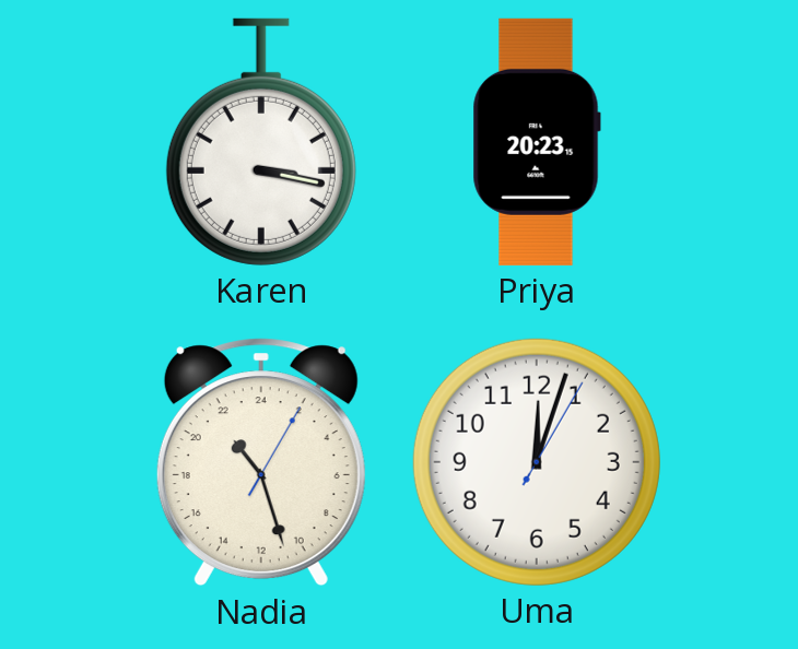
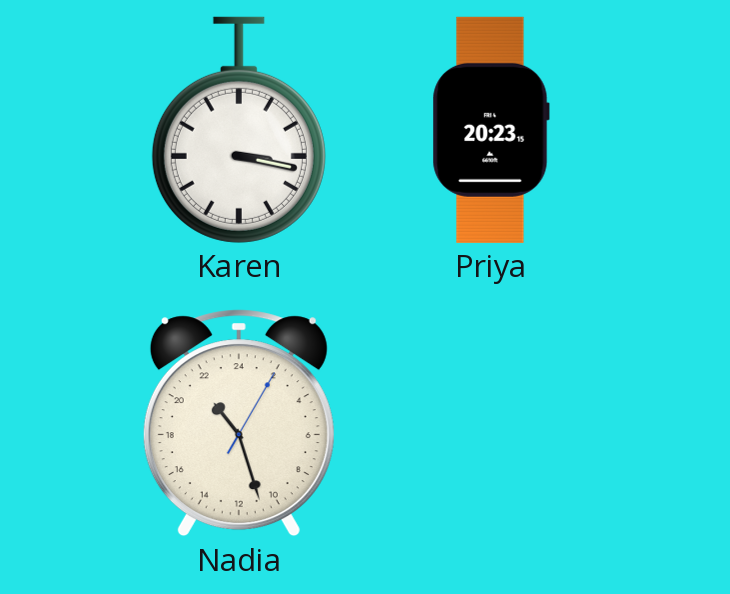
Uma: 12:03 -> none
